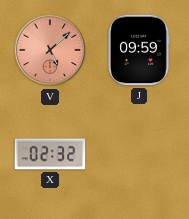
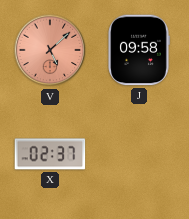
J: 09:59 -> 09:58
X: 02:32 -> 02:37
